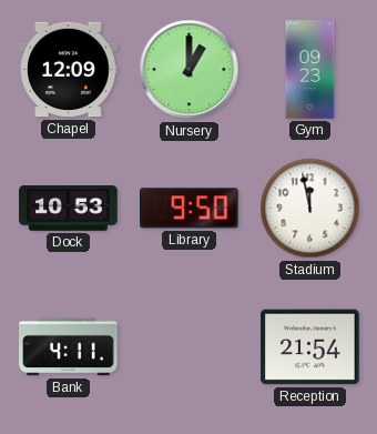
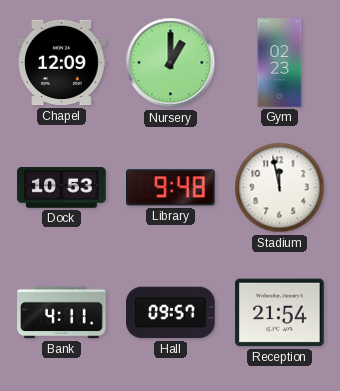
Gym: 09:23 -> 02:23
Library: 9:50 -> 9:48
Hall: none -> 09:57
